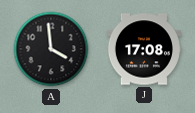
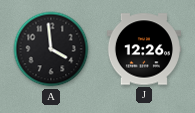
J: 17:08 -> 12:26
